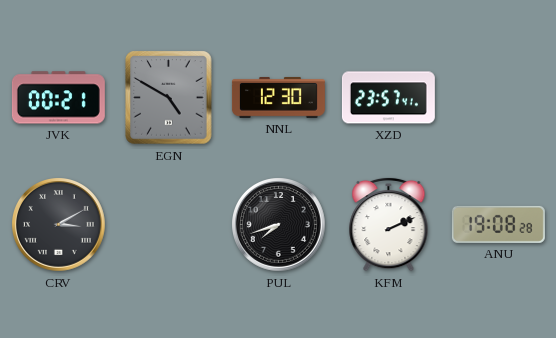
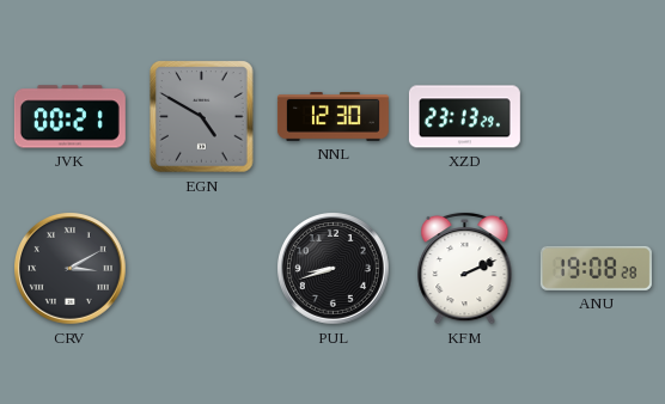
XZD: 23:57 -> 23:13
PUL: 7:42 -> 8:42
